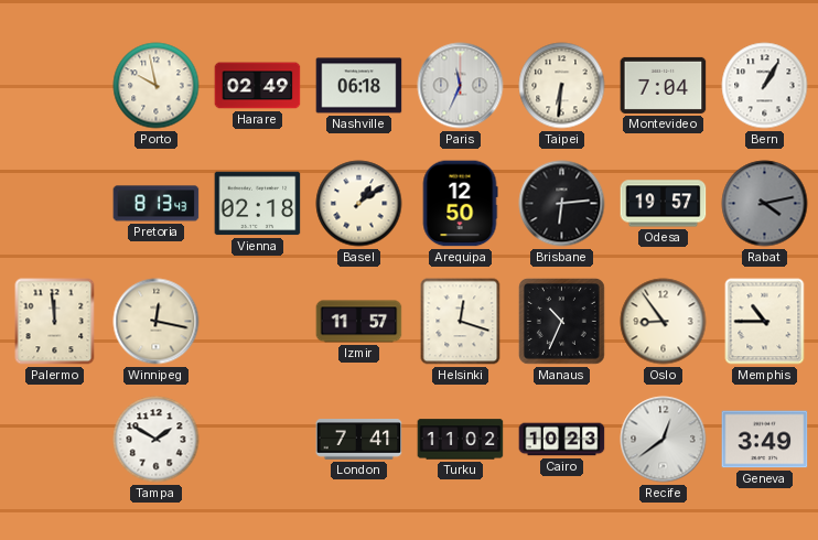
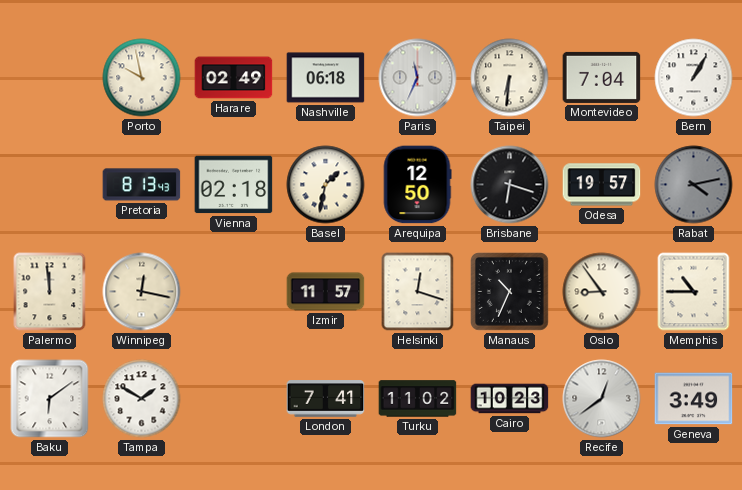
Basel: 1:09 -> 1:32
Brisbane: 6:14 -> 6:18
Baku: none -> 6:09
